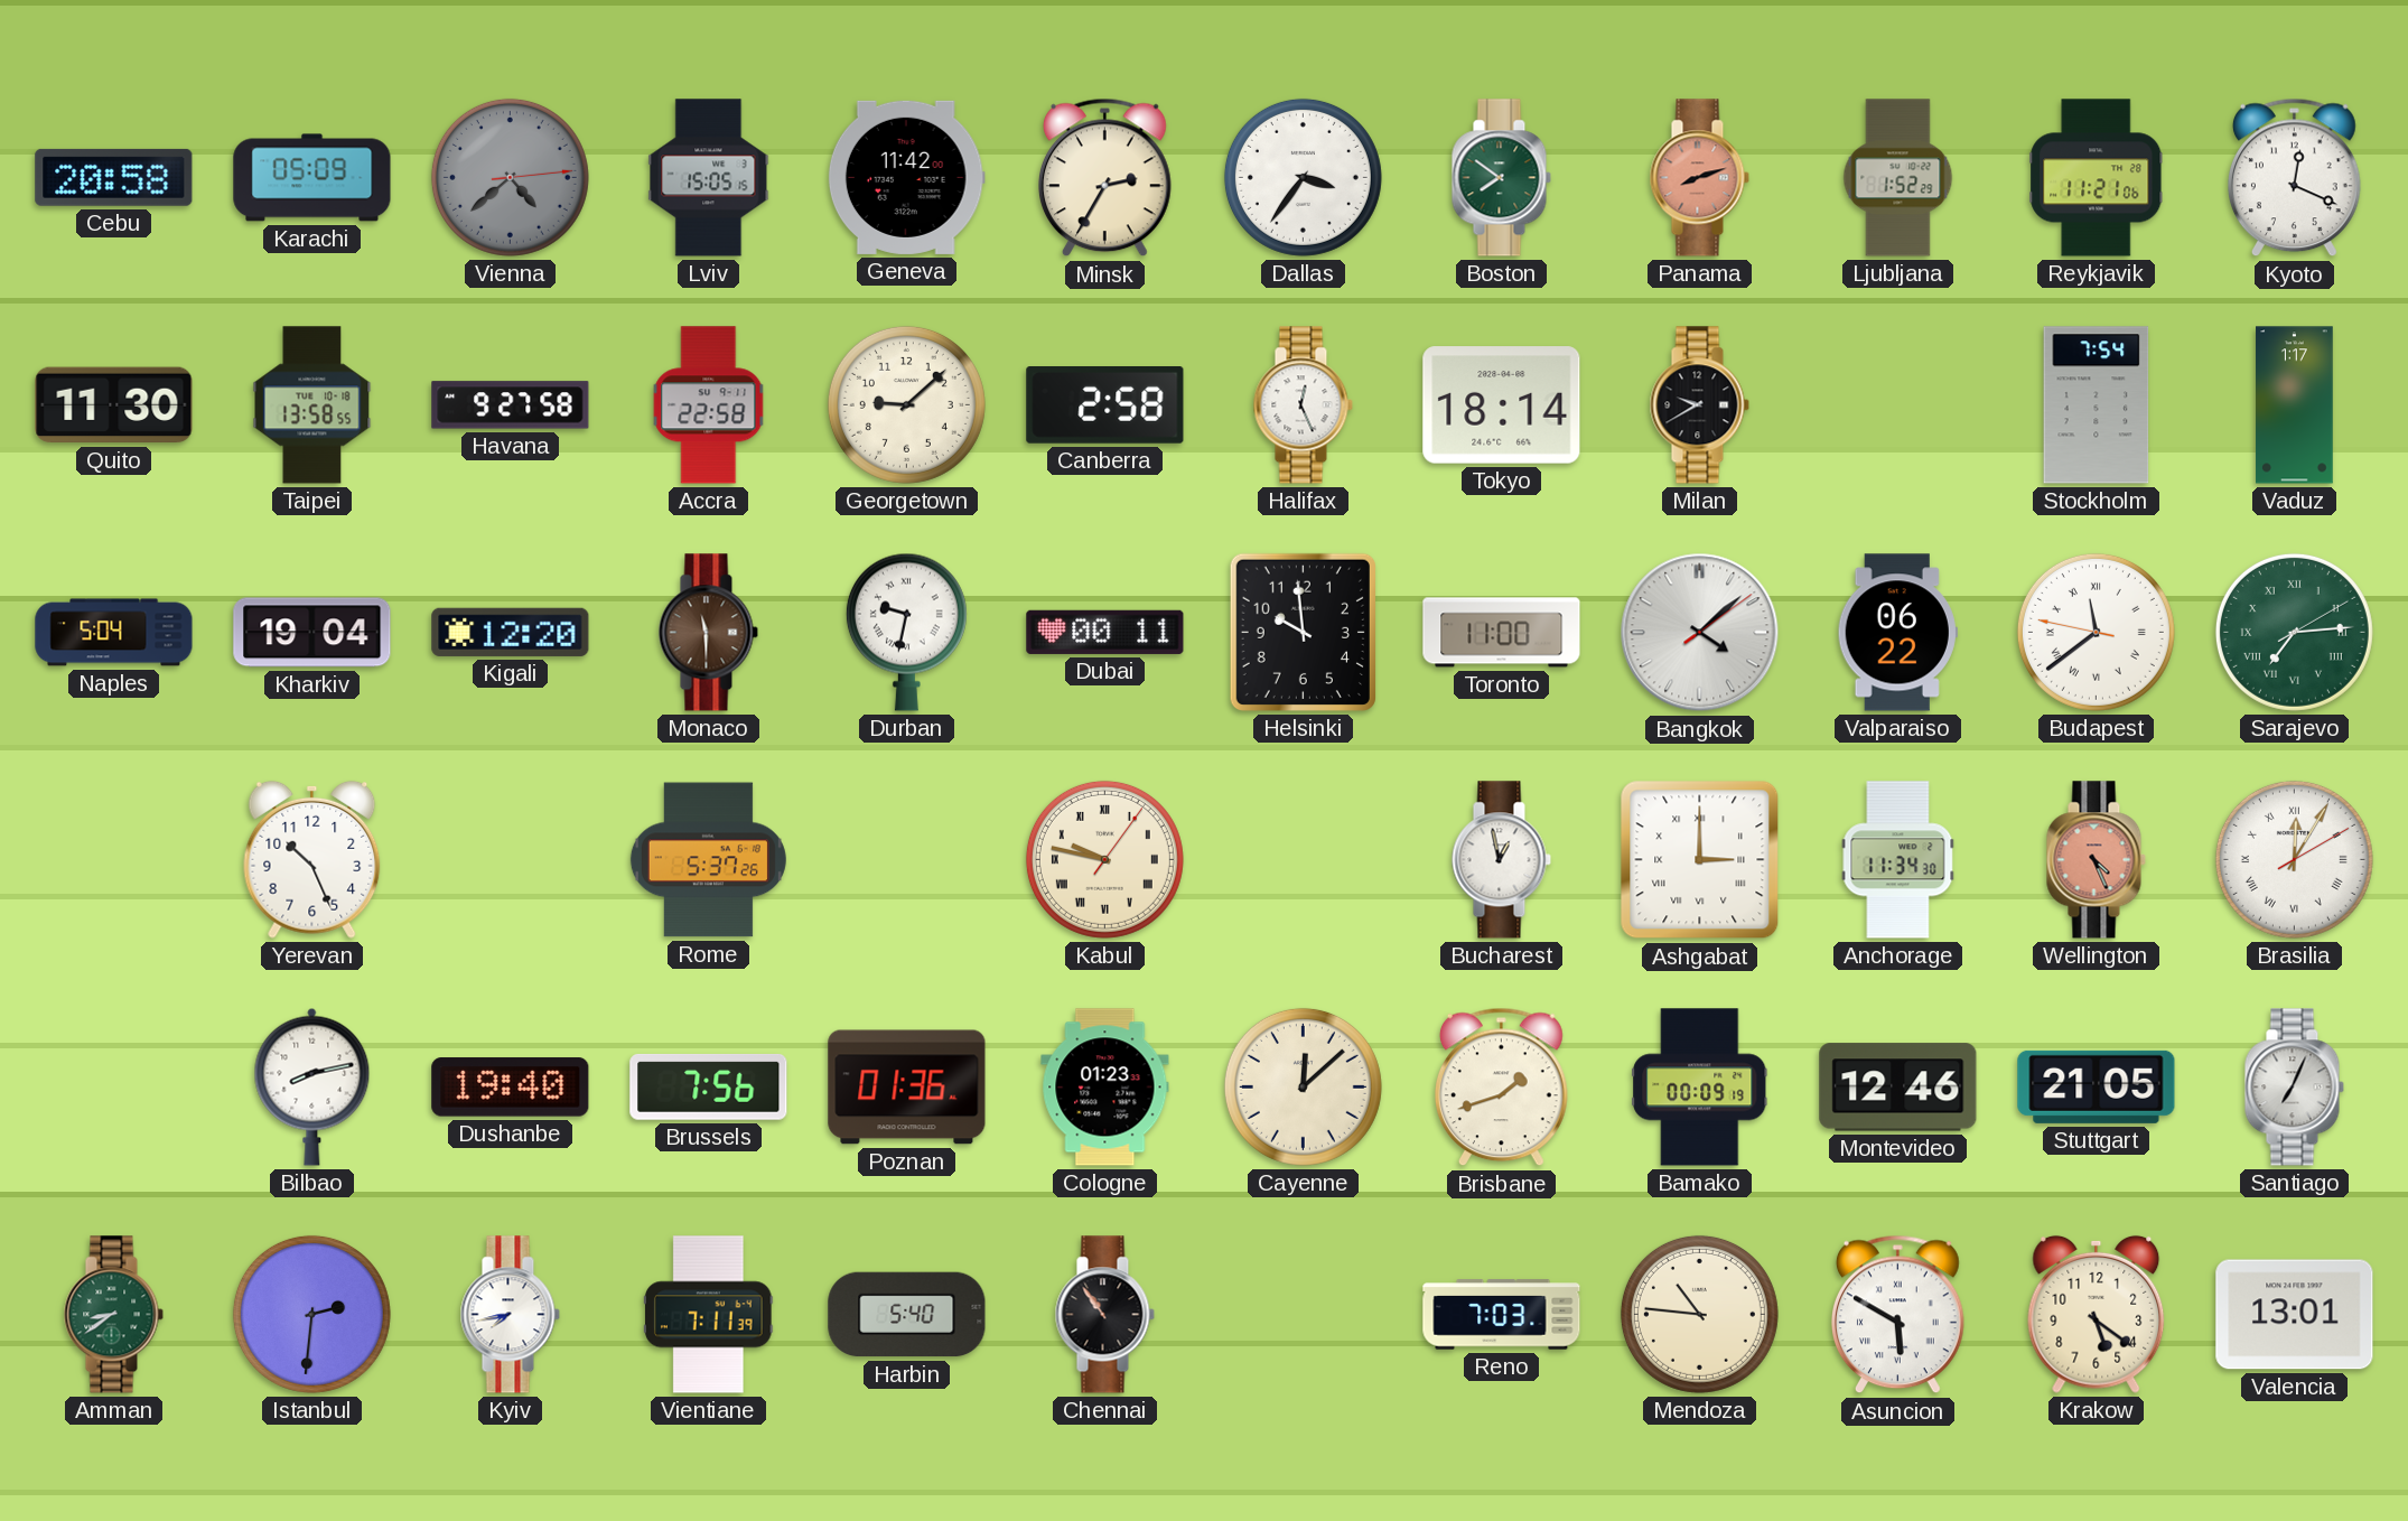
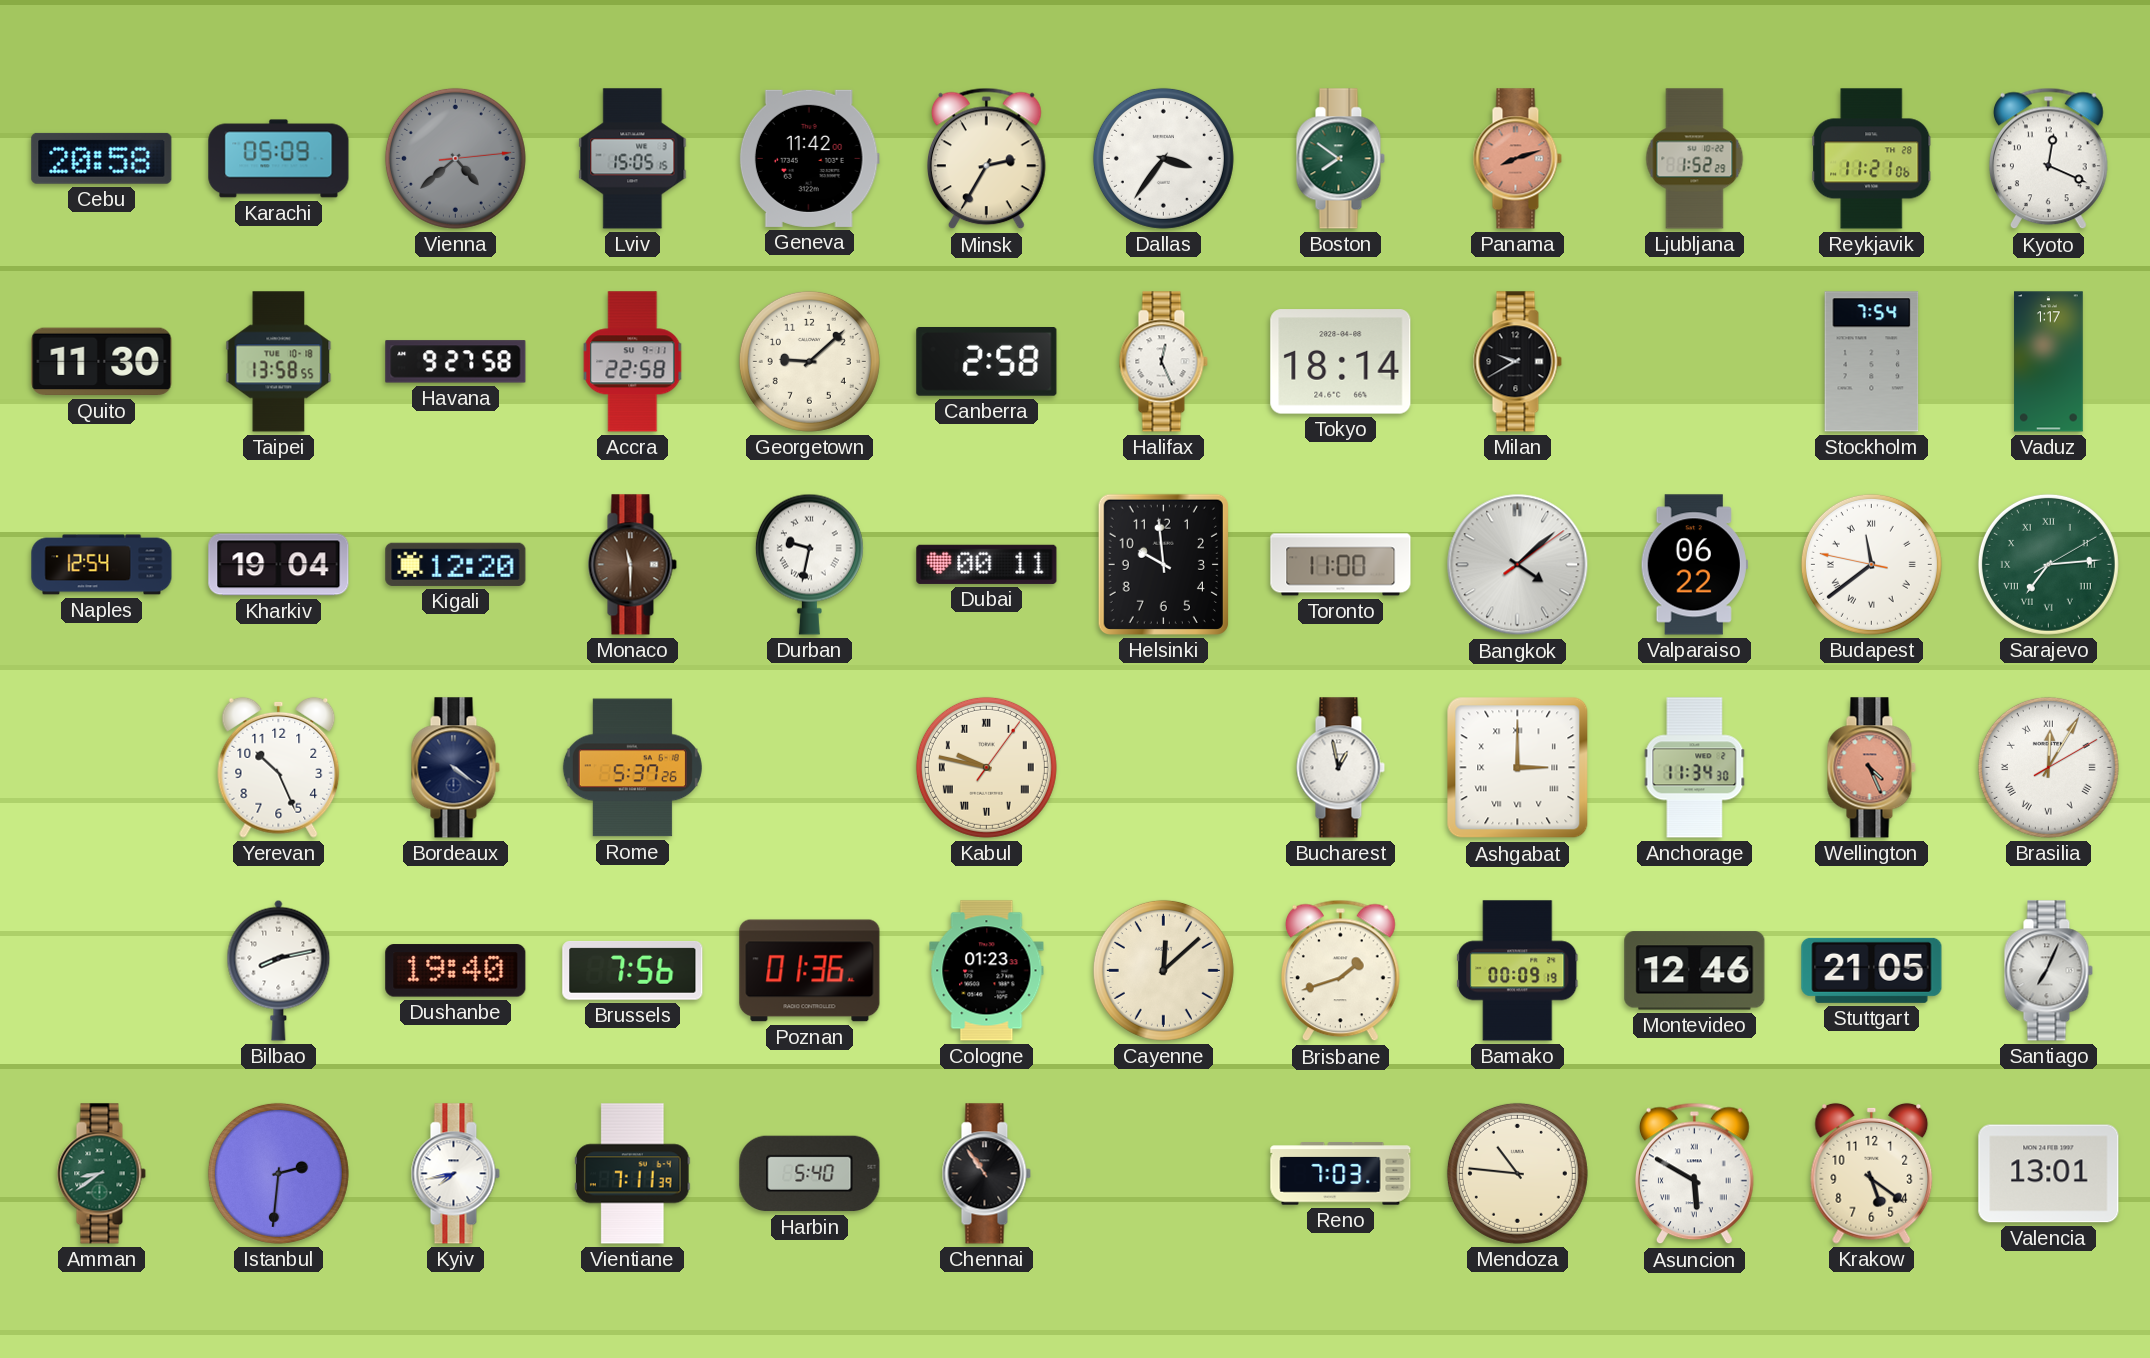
Naples: 5:04 -> 12:54
Bordeaux: none -> 4:21
